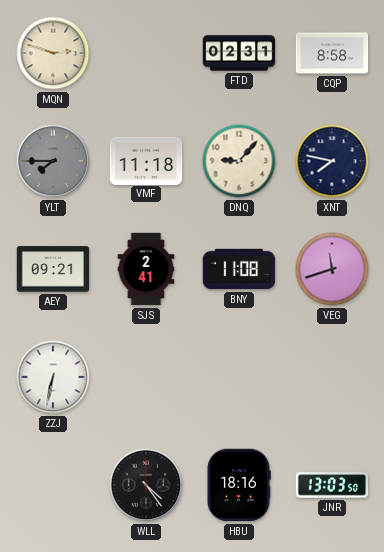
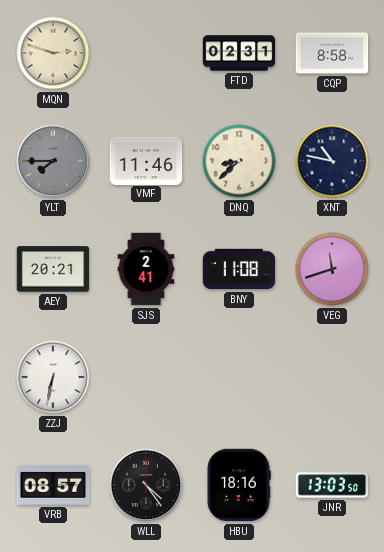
VMF: 11:18 -> 11:46
DNQ: 9:07 -> 8:38
XNT: 7:47 -> 10:47
AEY: 09:21 -> 20:21
VRB: none -> 08:57
